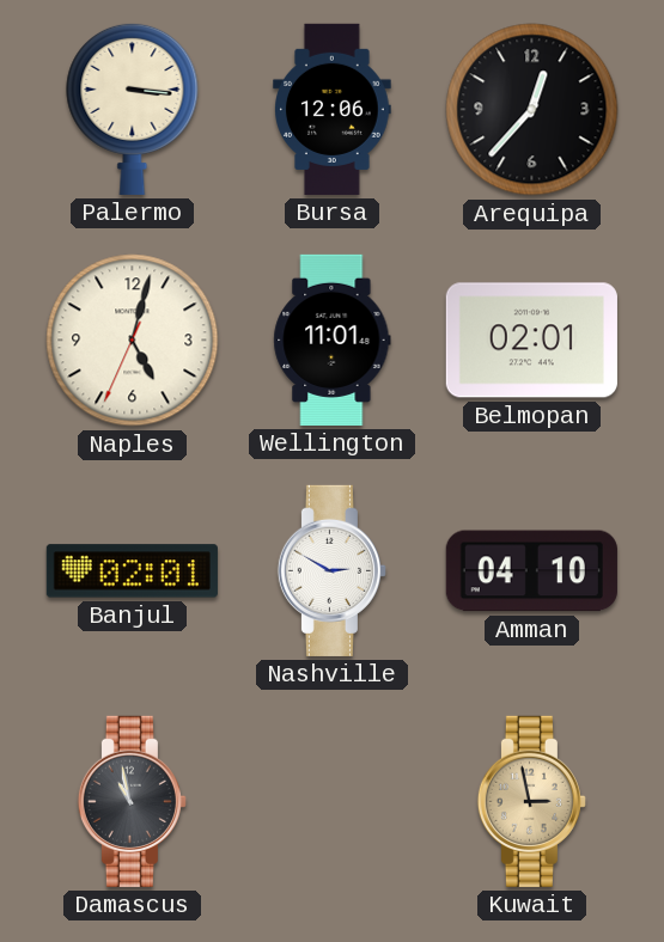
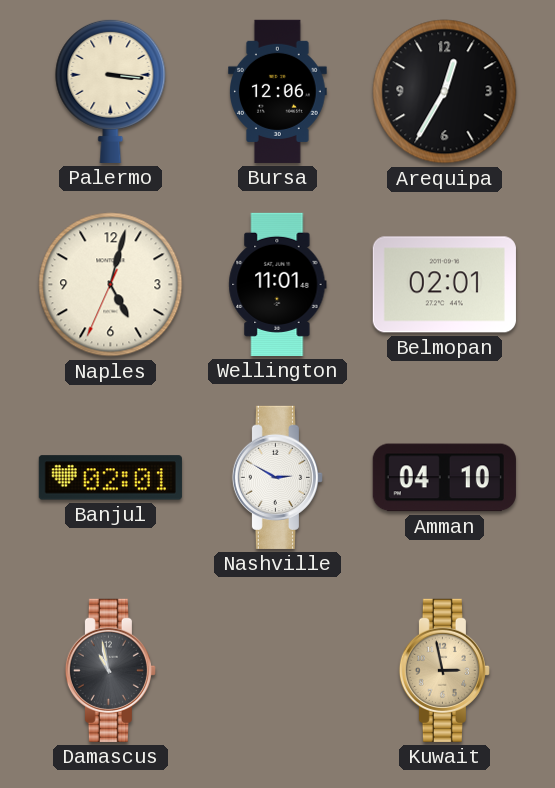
Arequipa: 12:37 -> 12:35
